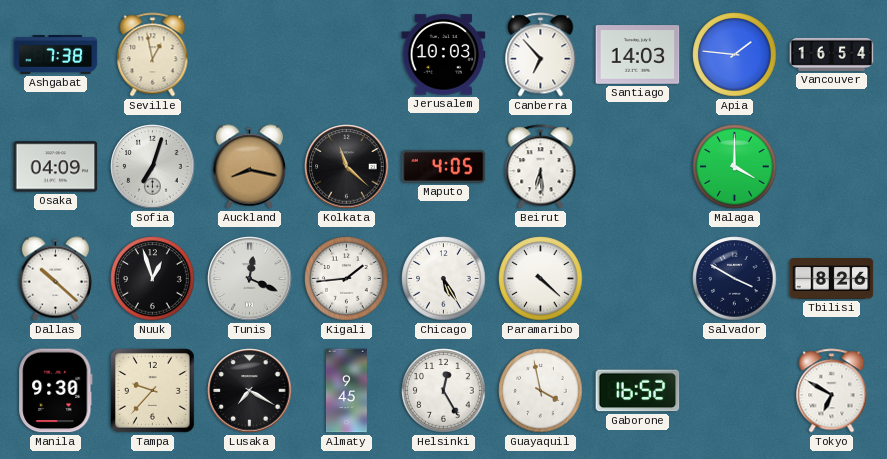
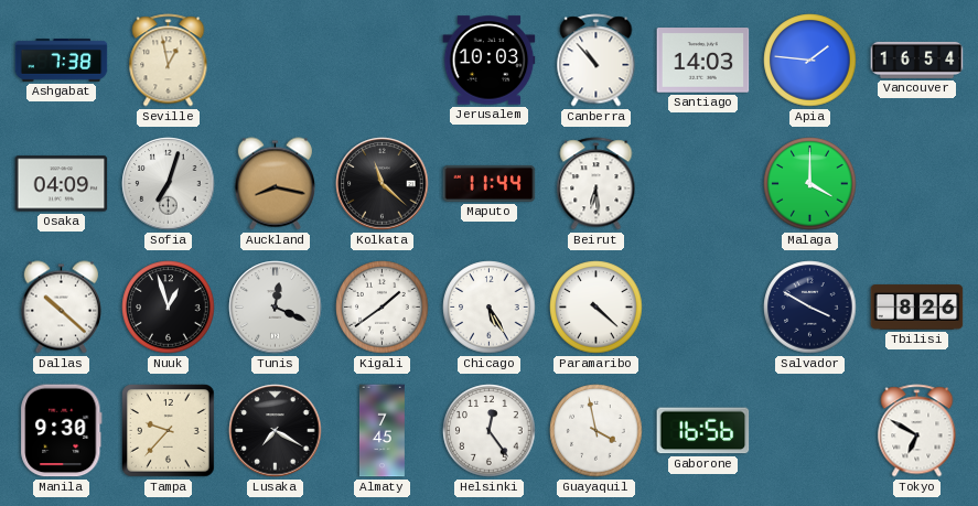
Canberra: 6:53 -> 10:53
Maputo: 4:05 -> 11:44
Kigali: 1:44 -> 1:39
Almaty: 9:45 -> 7:45
Helsinki: 12:25 -> 12:24
Gaborone: 16:52 -> 16:56
